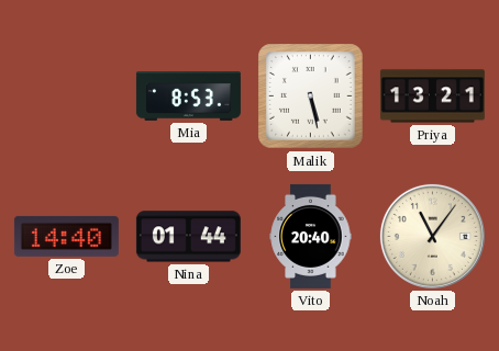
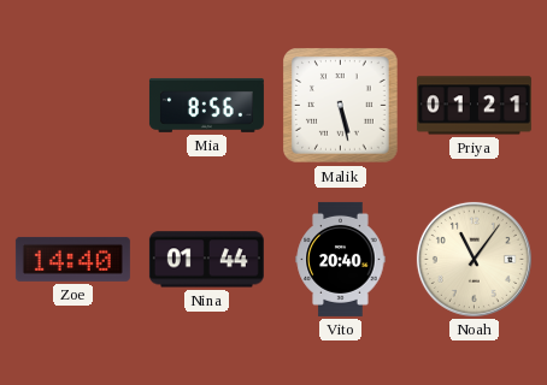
Mia: 8:53 -> 8:56
Priya: 13:21 -> 01:21
